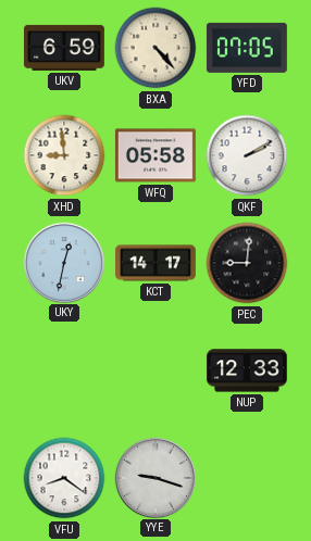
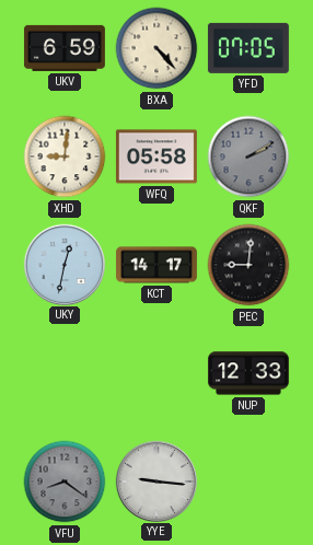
XHD: 8:59 -> 9:01
QKF dial: white -> grey
VFU dial: white -> grey
YYE: 9:18 -> 9:16
